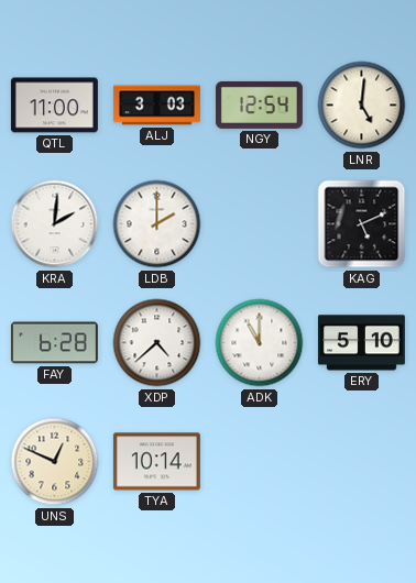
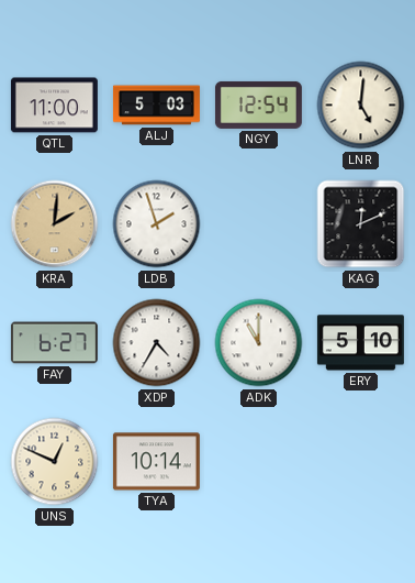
ALJ: 3:03 -> 5:03
KRA dial: white -> champagne
LDB: 2:00 -> 1:57
KAG: 5:11 -> 12:11
FAY: 6:28 -> 6:27
XDP: 4:38 -> 4:35
